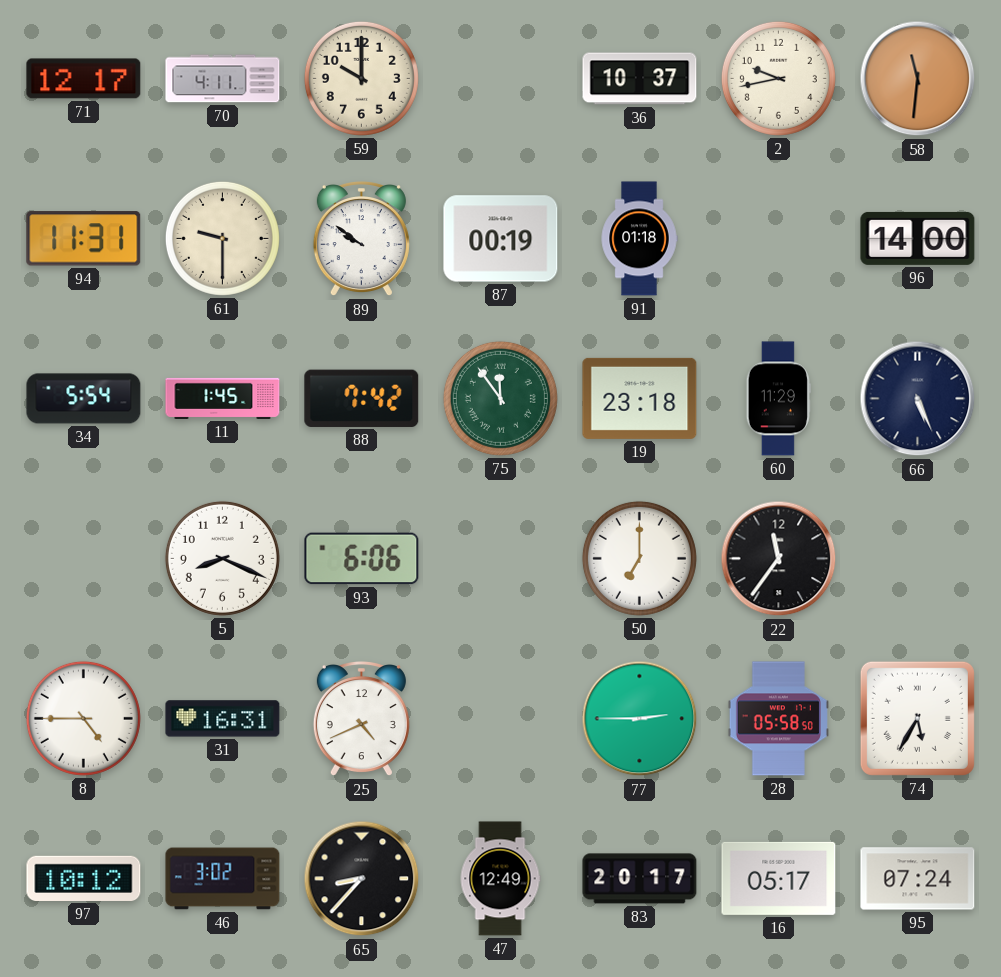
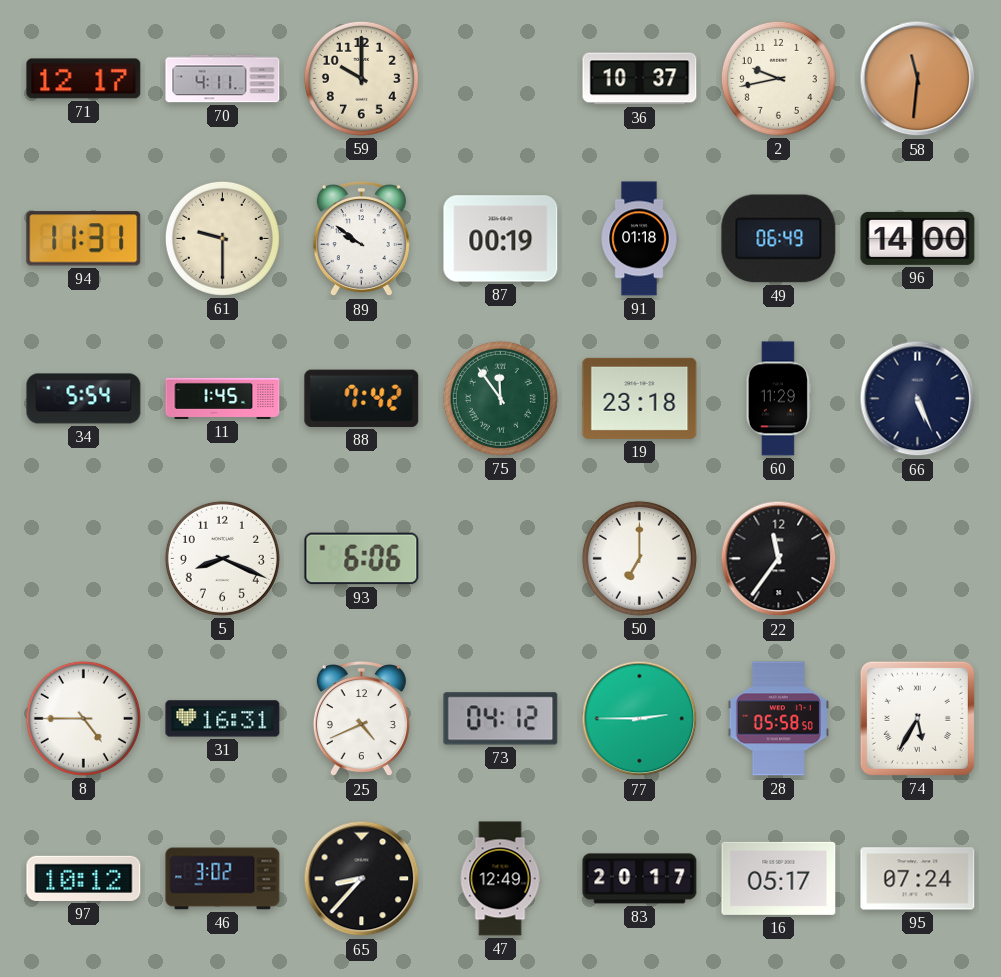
49: none -> 06:49
73: none -> 04:12
